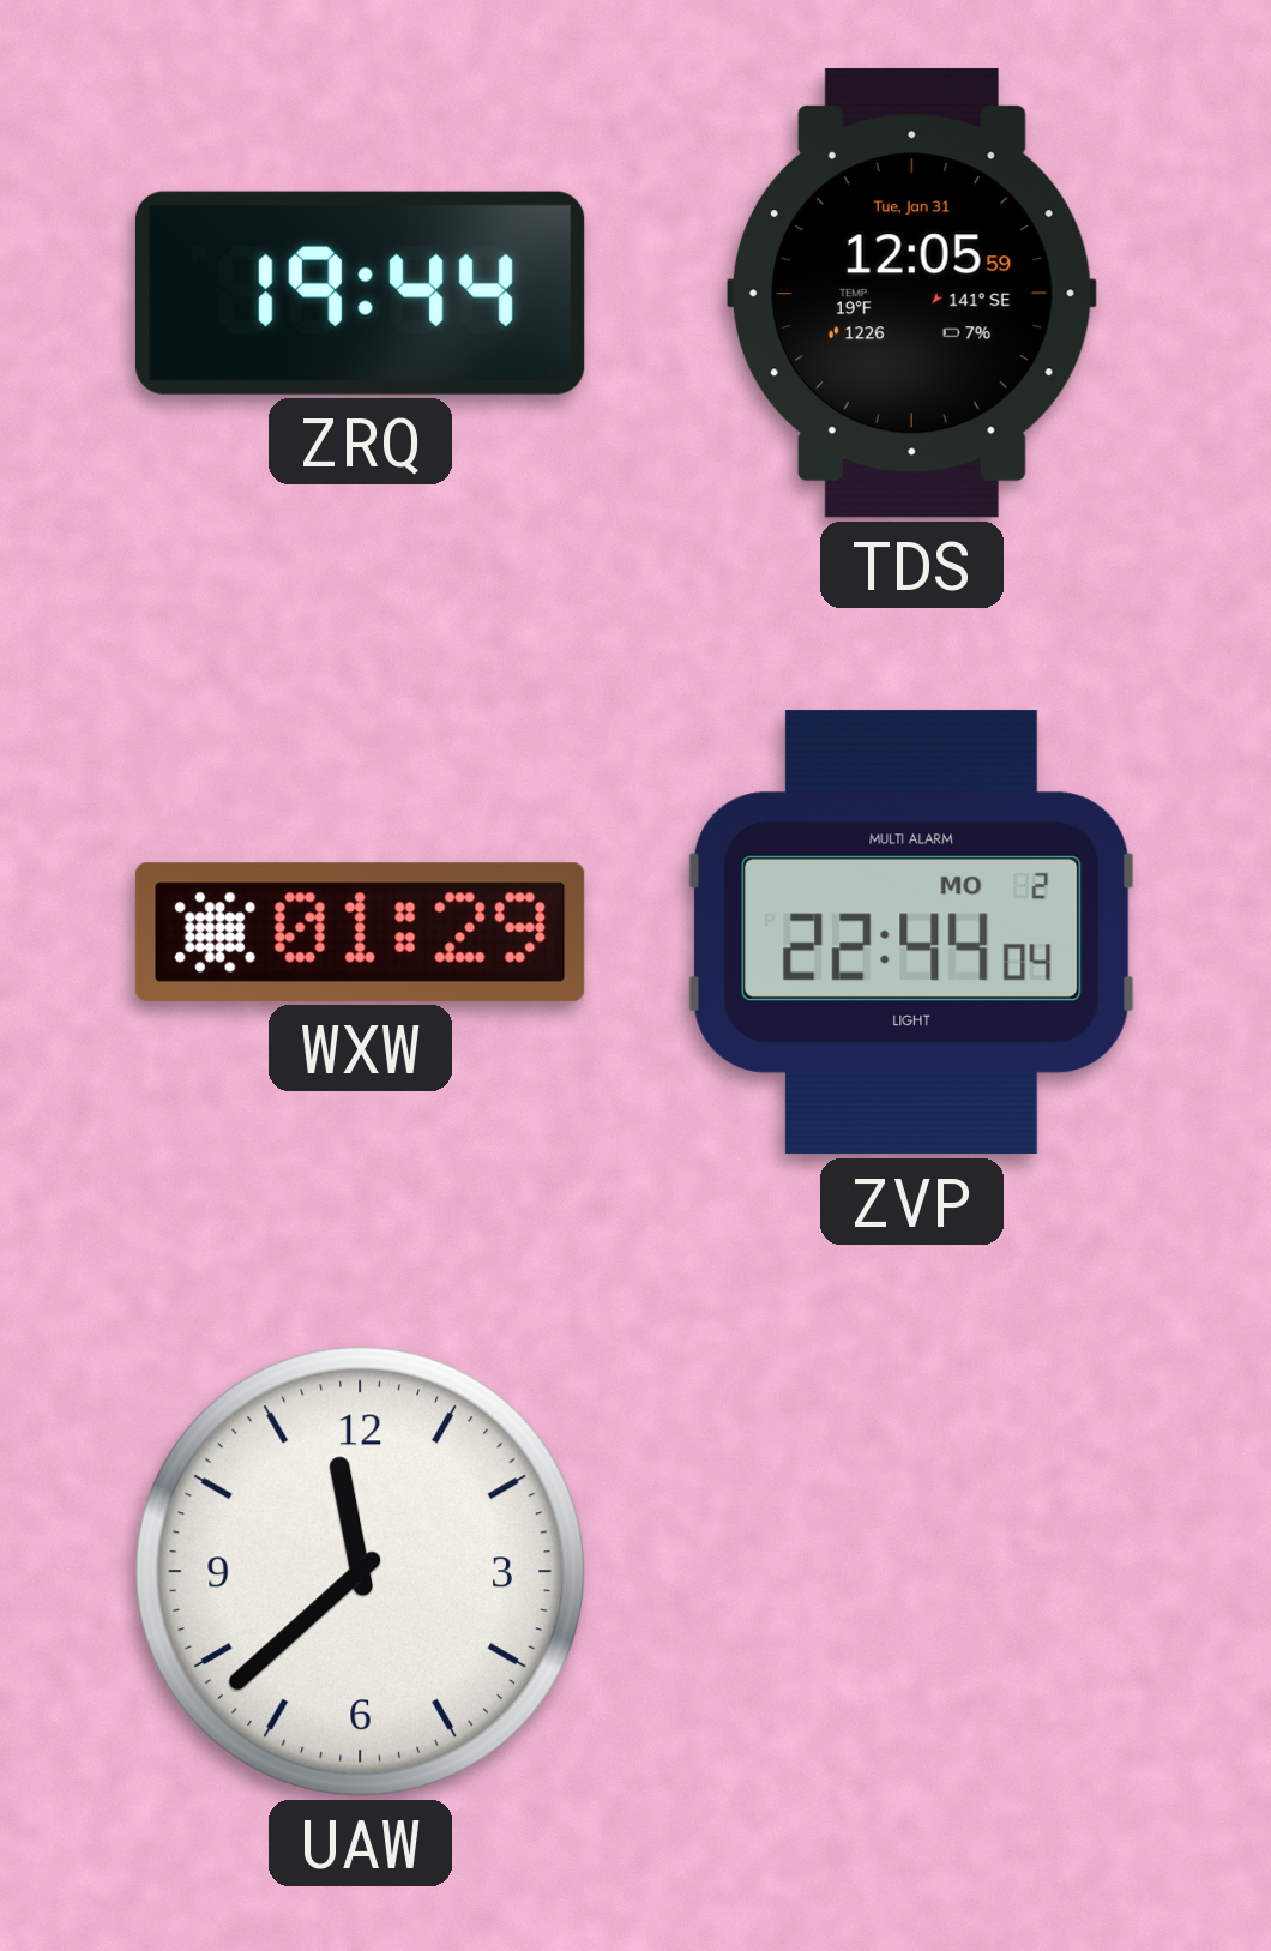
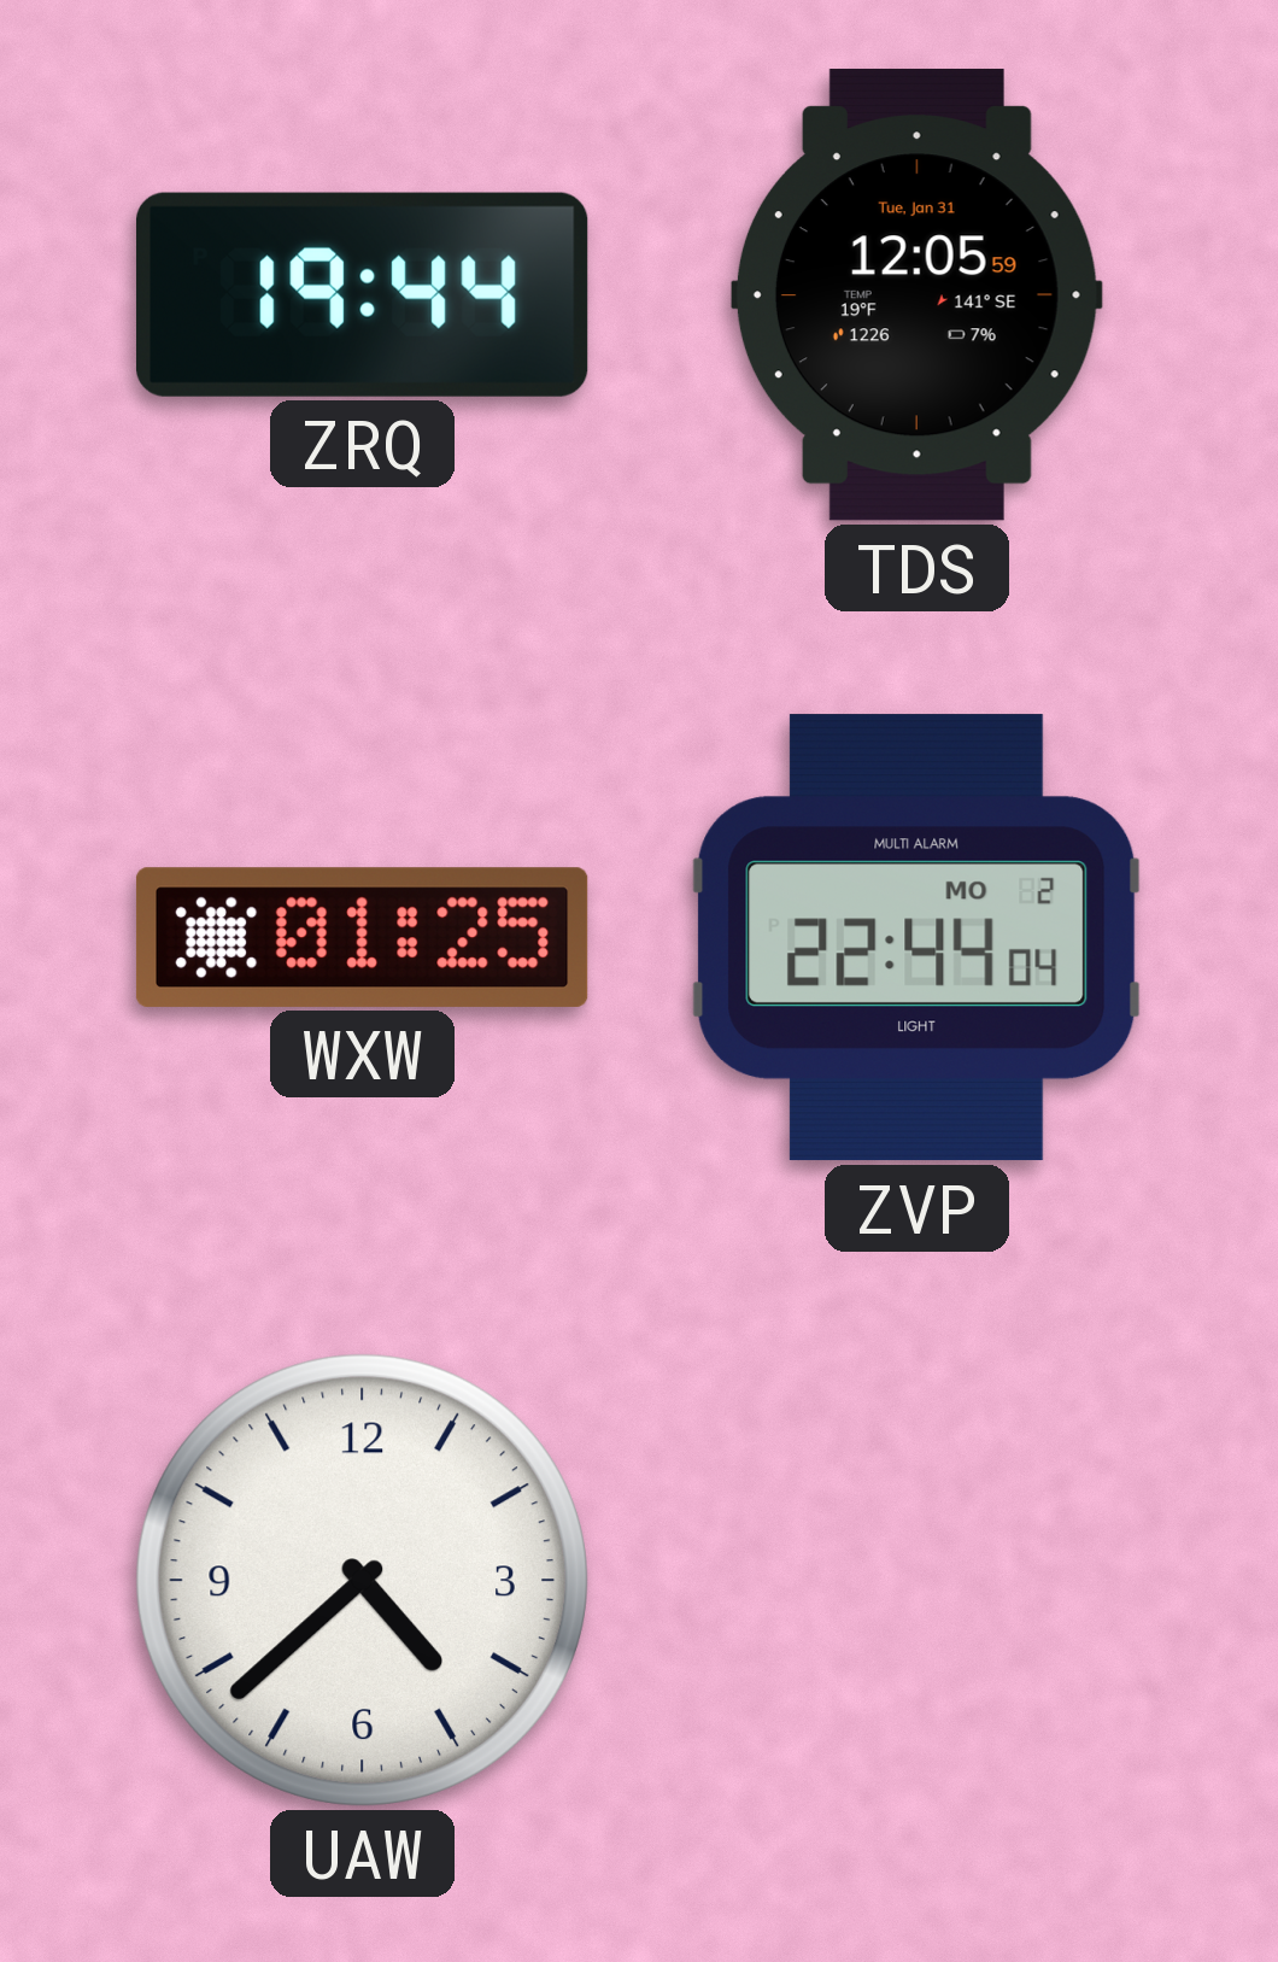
WXW: 01:29 -> 01:25
UAW: 11:38 -> 4:38
